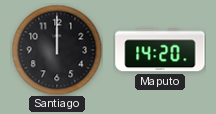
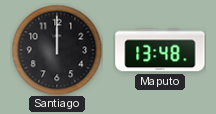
Maputo: 14:20 -> 13:48
